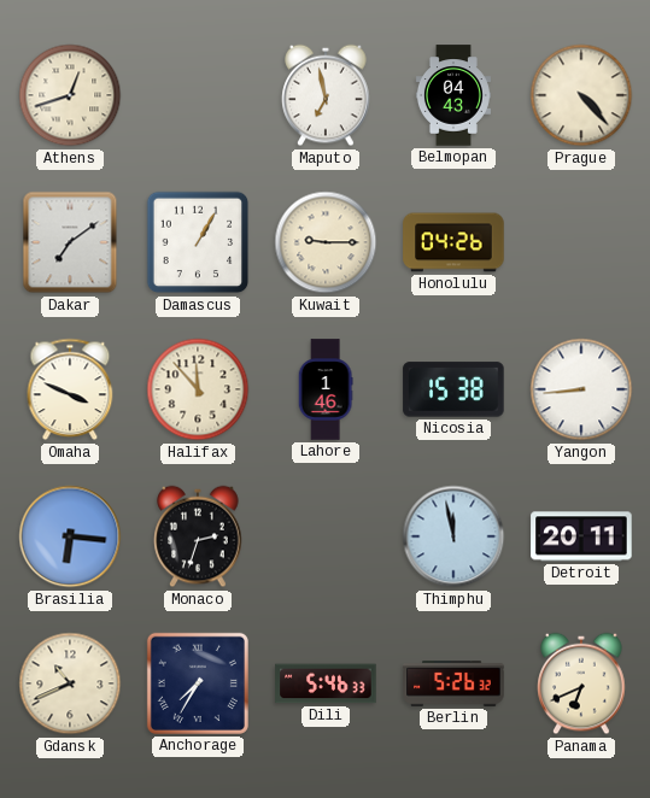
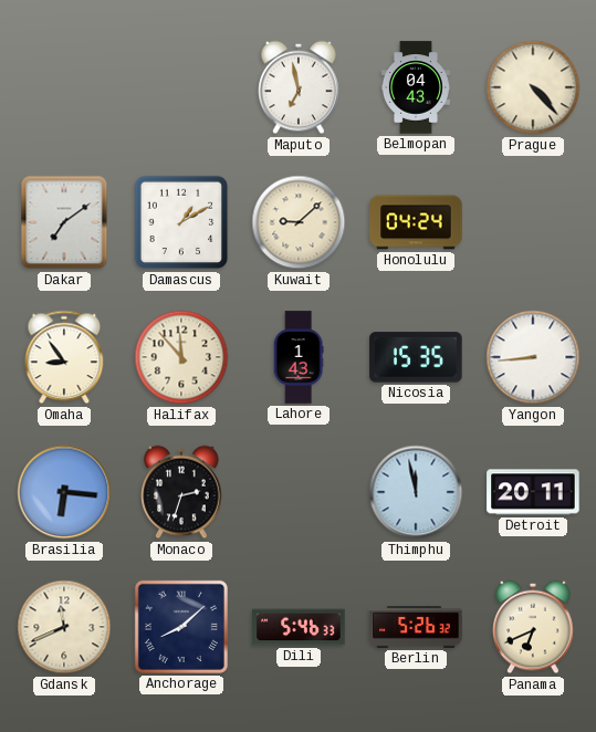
Athens: 12:42 -> none
Damascus: 1:05 -> 1:10
Kuwait: 9:15 -> 9:08
Honolulu: 04:26 -> 04:24
Omaha: 3:49 -> 8:54
Lahore: 1:46 -> 1:43
Nicosia: 15:38 -> 15:35
Gdansk: 10:41 -> 11:41
Anchorage: 7:35 -> 8:08
